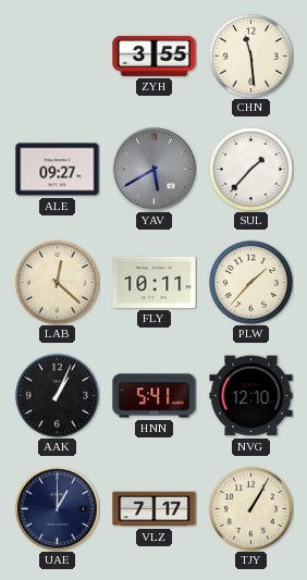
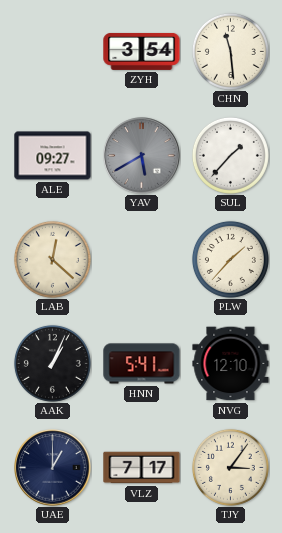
ZYH: 3:55 -> 3:54
FLY: 10:11 -> none
TJY: 1:05 -> 3:06
